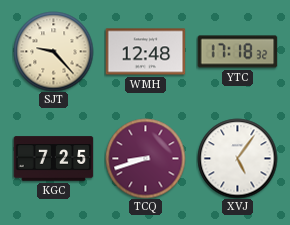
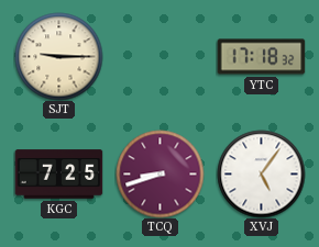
SJT: 9:23 -> 9:15
WMH: 12:48 -> none
